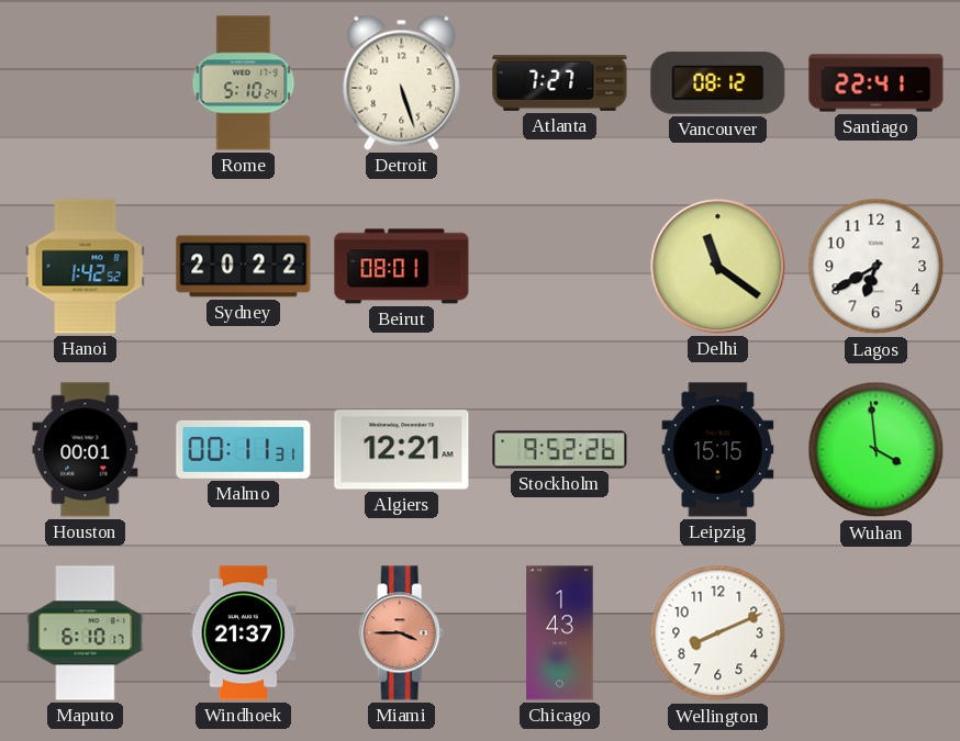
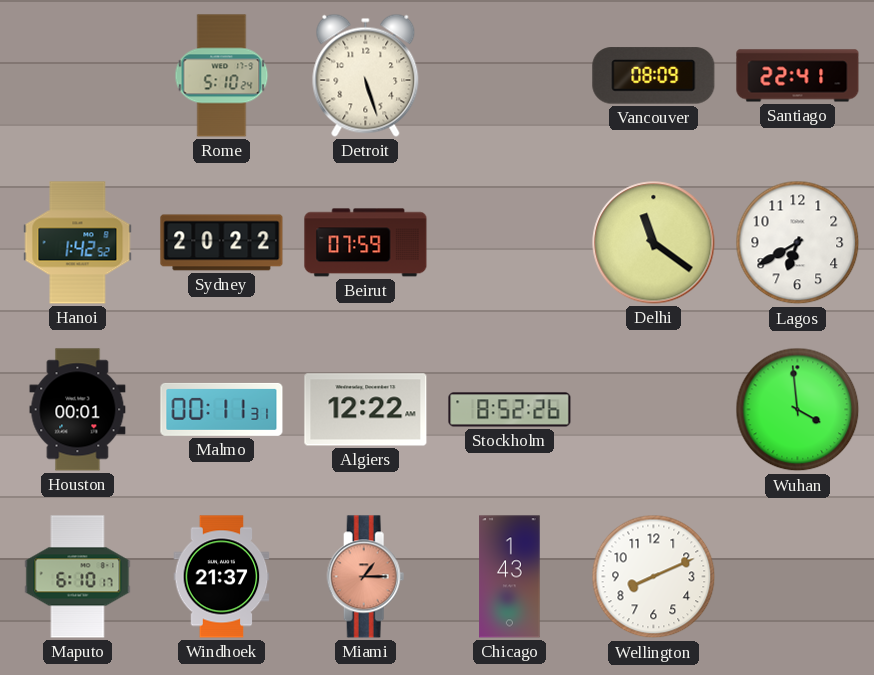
Atlanta: 7:27 -> none
Vancouver: 08:12 -> 08:09
Beirut: 08:01 -> 07:59
Algiers: 12:21 -> 12:22
Stockholm: 9:52 -> 8:52
Leipzig: 15:15 -> none
Miami: 3:45 -> 1:15
